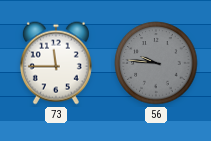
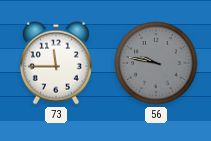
56: 9:46 -> 9:47
